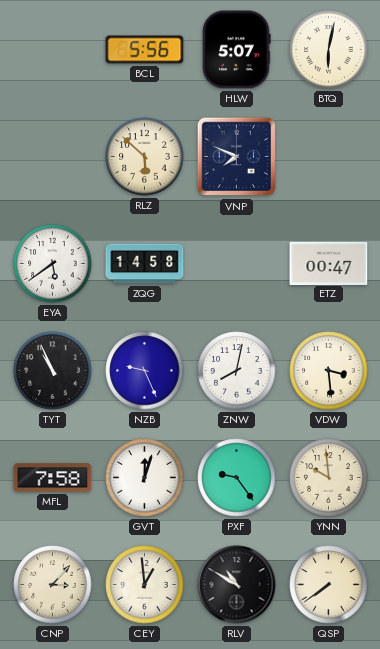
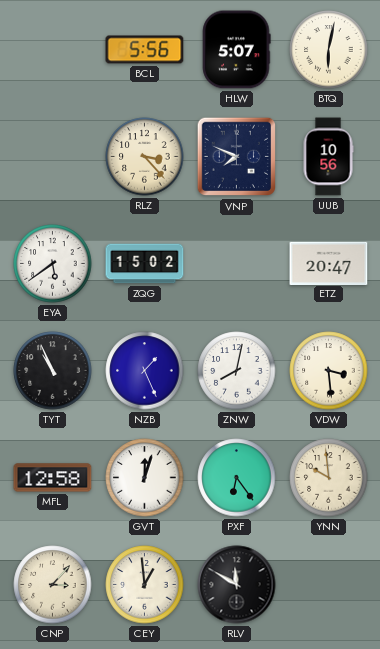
RLZ: 5:52 -> 3:23
UUB: none -> 10:56
ZQG: 14:58 -> 15:02
ETZ: 00:47 -> 20:47
NZB: 9:26 -> 1:26
MFL: 7:58 -> 12:58
PXF: 9:24 -> 6:24
RLV: 10:50 -> 11:50
QSP: 7:39 -> none
